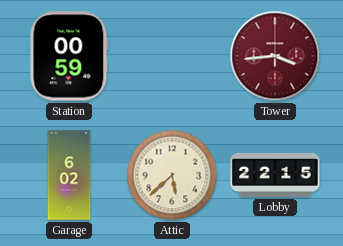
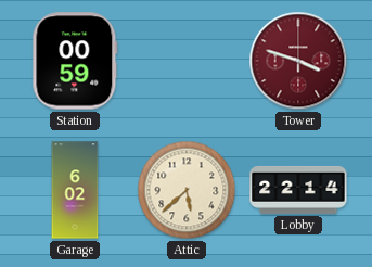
Tower: 3:44 -> 3:48
Lobby: 22:15 -> 22:14
